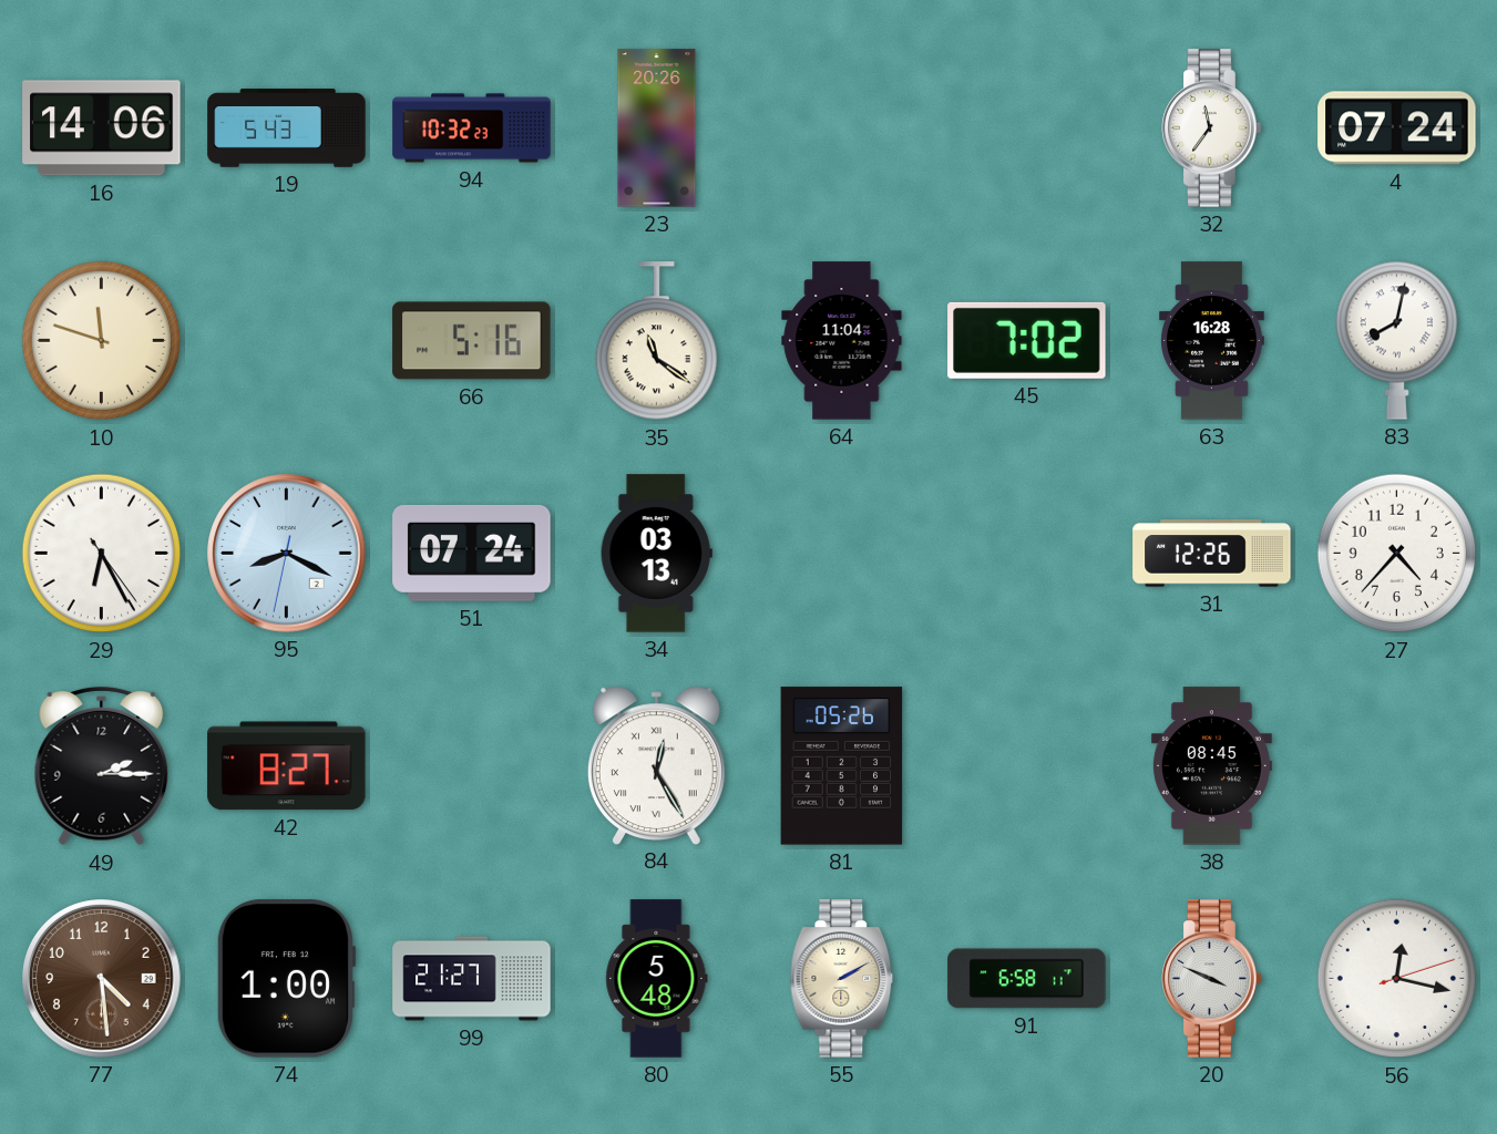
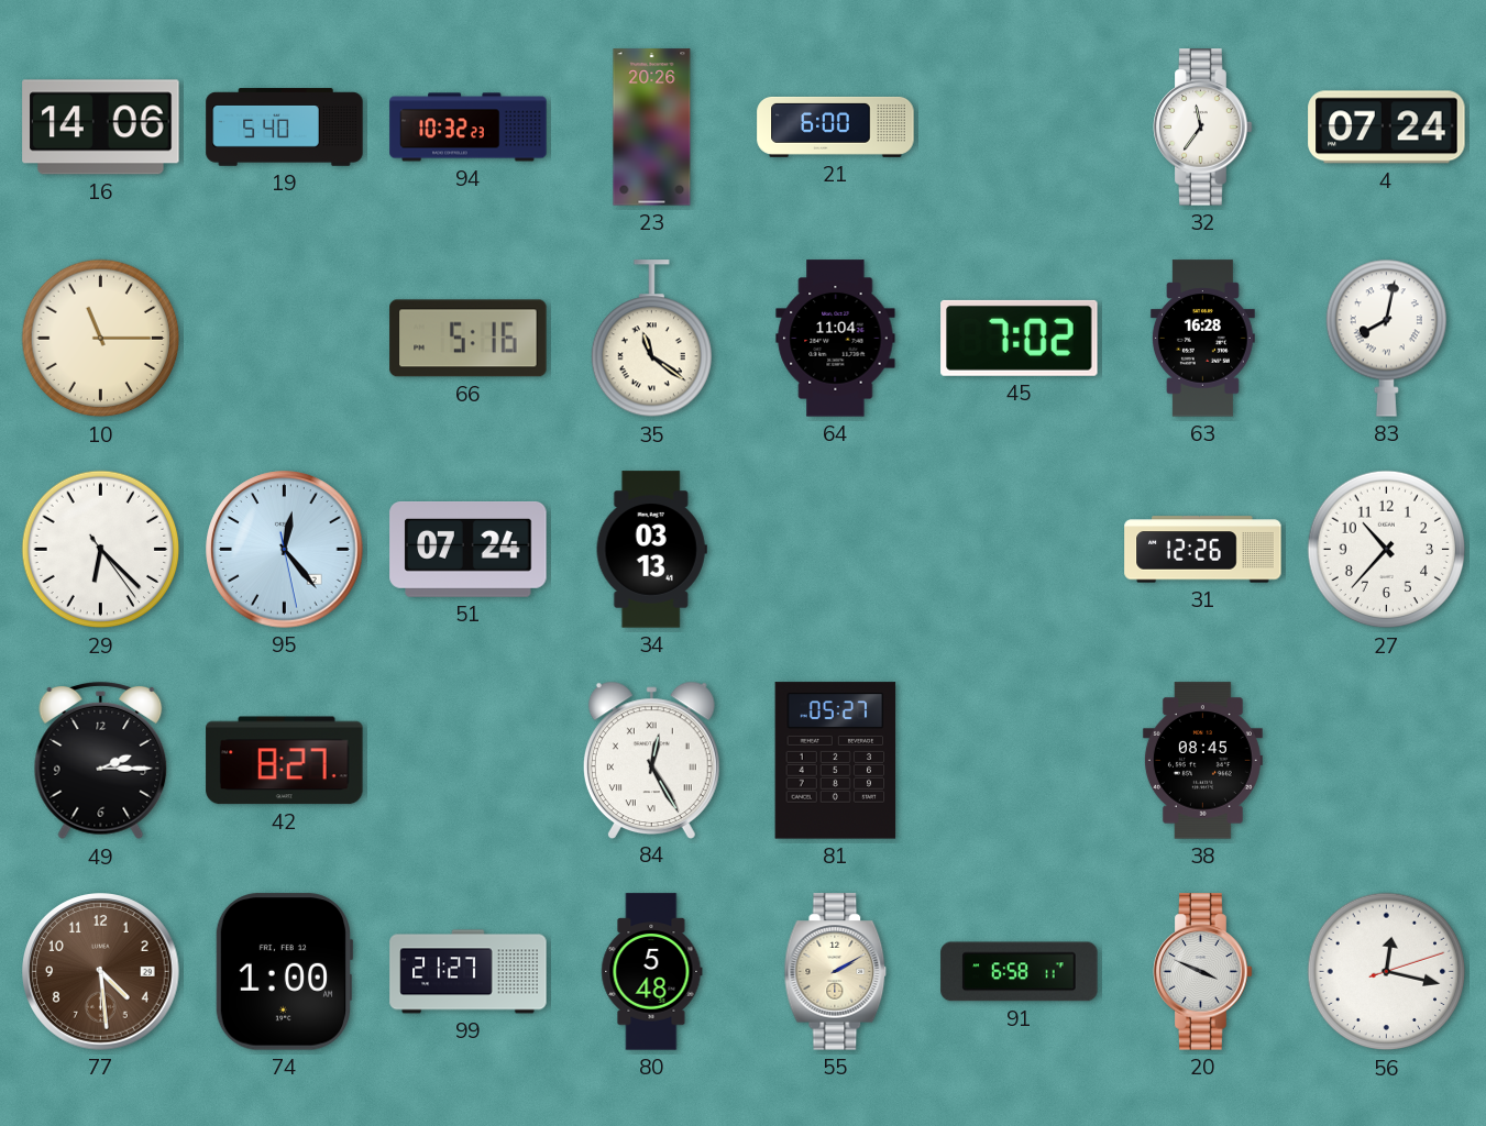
19: 5:43 -> 5:40
21: none -> 6:00
10: 11:48 -> 11:15
29: 6:25 -> 6:22
95: 8:19 -> 12:23
27: 4:37 -> 10:37
81: 05:26 -> 05:27
